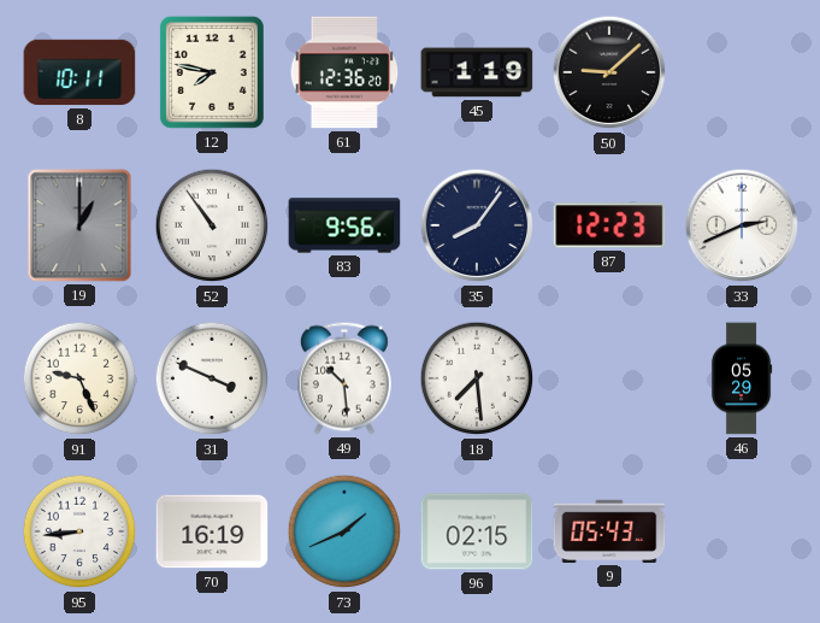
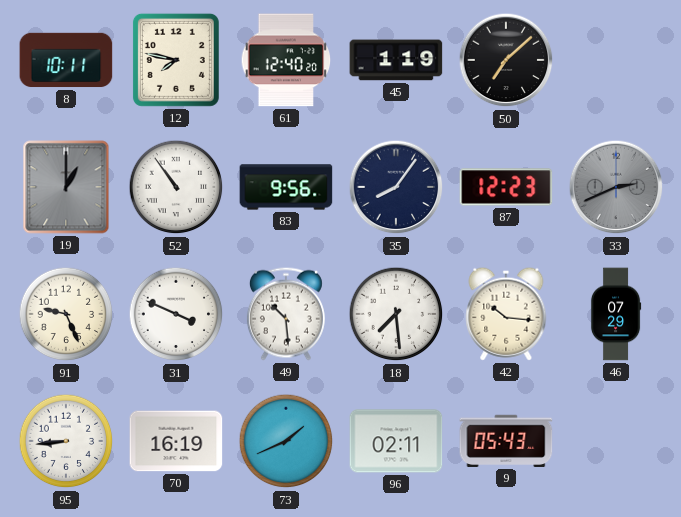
61: 12:36 -> 12:40
50: 9:08 -> 7:08
33 dial: white -> grey
42: none -> 10:16
46: 05:29 -> 07:29
96: 02:15 -> 02:11
